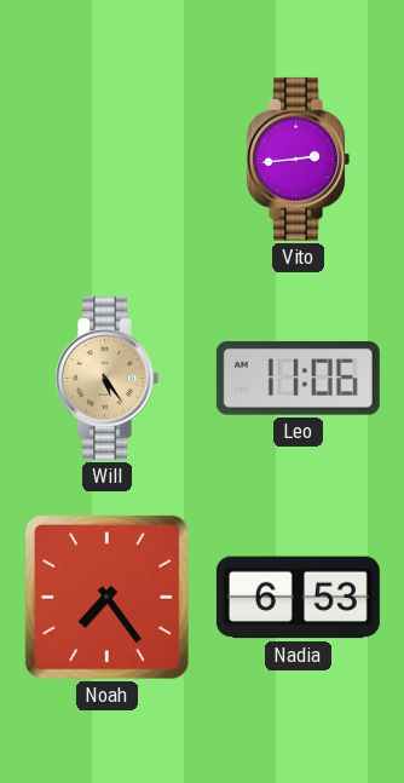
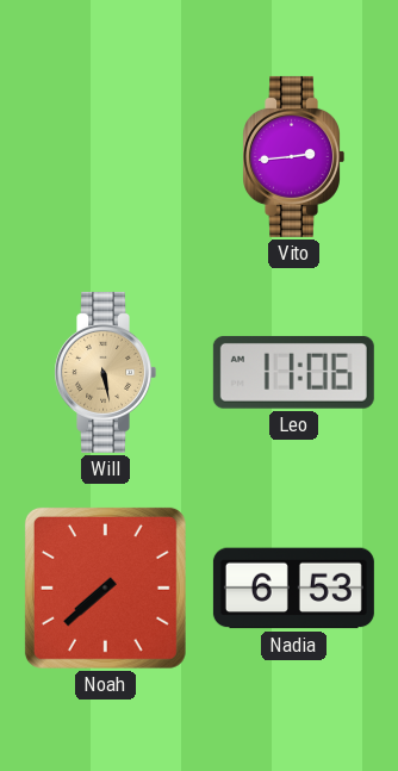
Will: 5:24 -> 5:28
Noah: 7:24 -> 7:38
